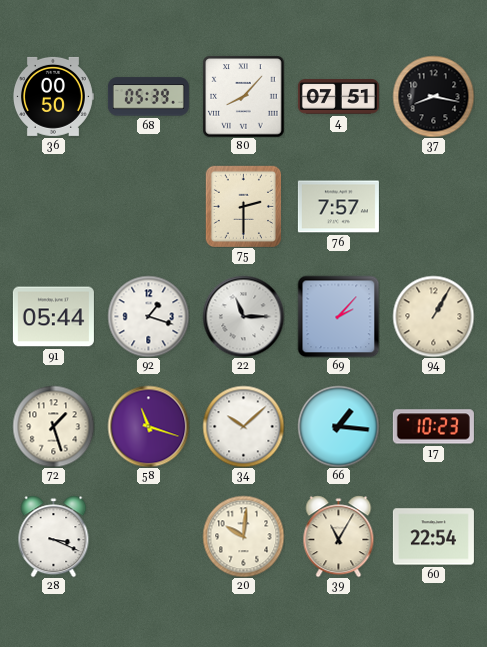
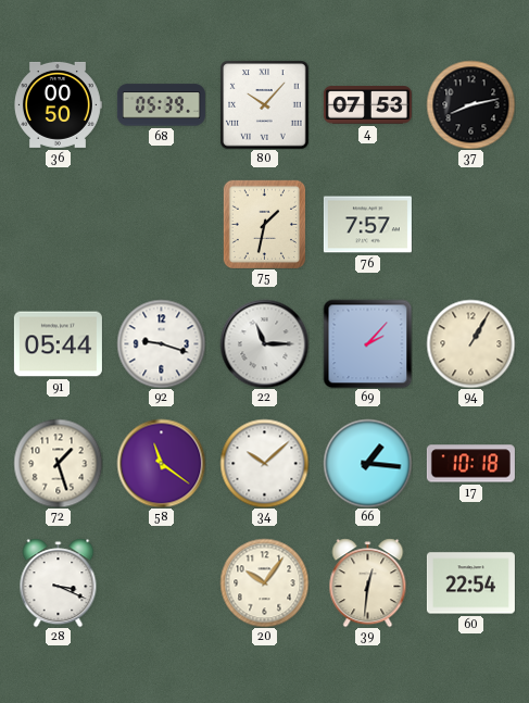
80: 8:07 -> 10:07
4: 07:51 -> 07:53
37: 8:17 -> 8:13
75: 2:30 -> 1:32
92: 1:18 -> 9:18
58: 11:18 -> 11:21
17: 10:23 -> 10:18
20: 10:01 -> 10:06
39: 11:05 -> 12:31
